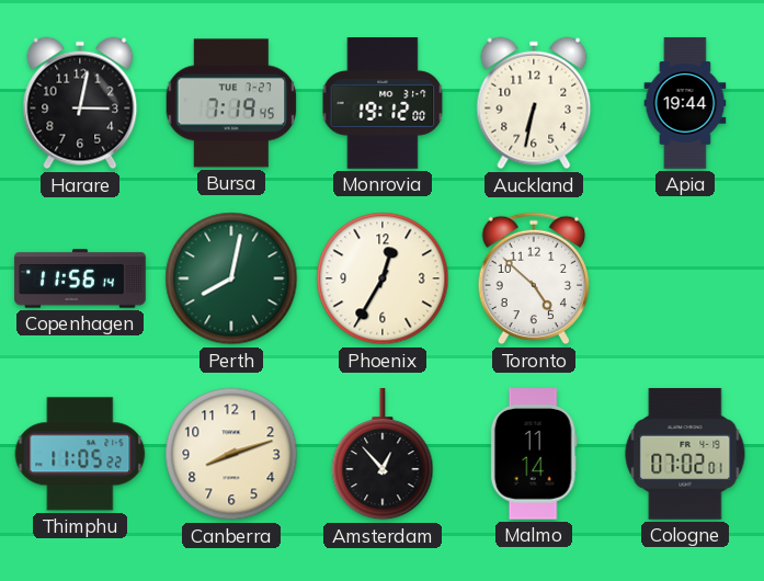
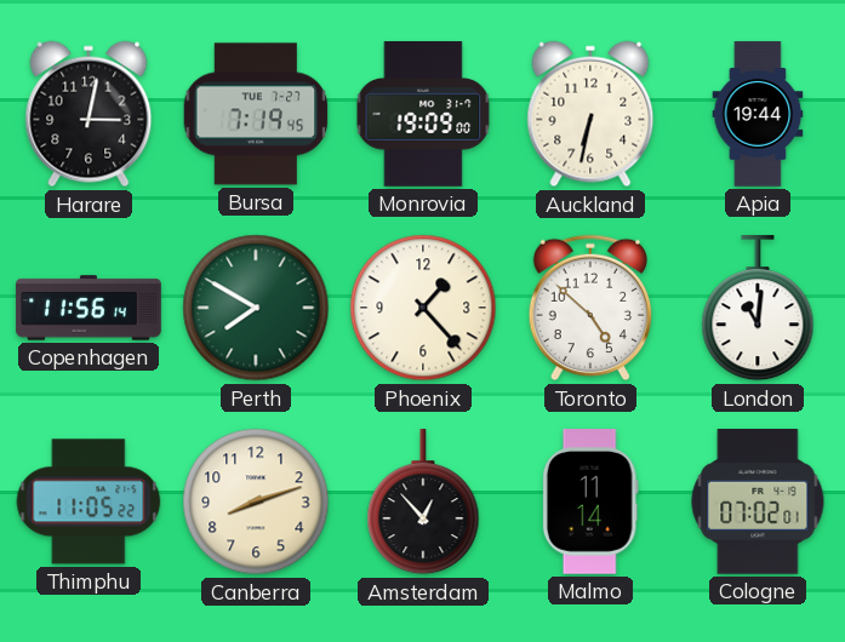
Monrovia: 19:12 -> 19:09
Perth: 8:02 -> 7:50
Phoenix: 12:35 -> 1:23
London: none -> 11:01
